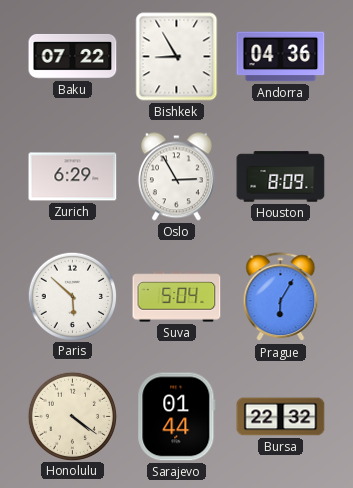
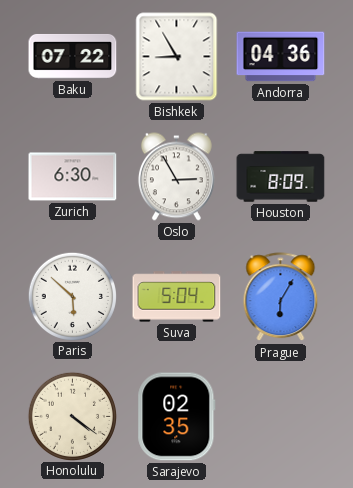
Zurich: 6:29 -> 6:30
Sarajevo: 01:44 -> 02:35
Bursa: 22:32 -> none
